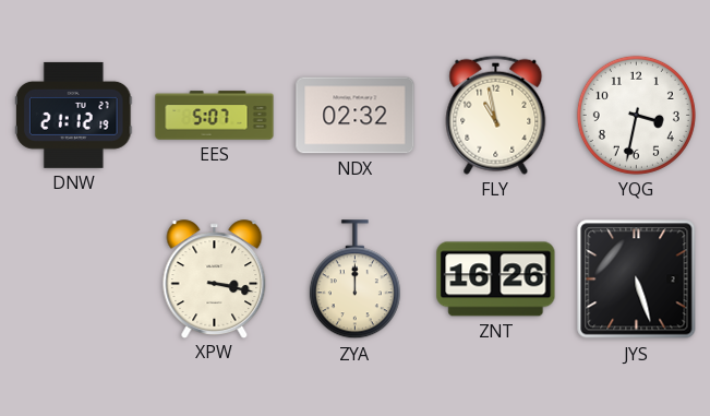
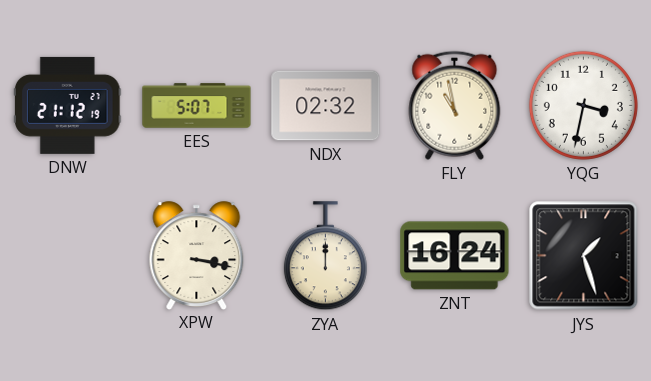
ZNT: 16:26 -> 16:24
JYS: 5:27 -> 1:27
